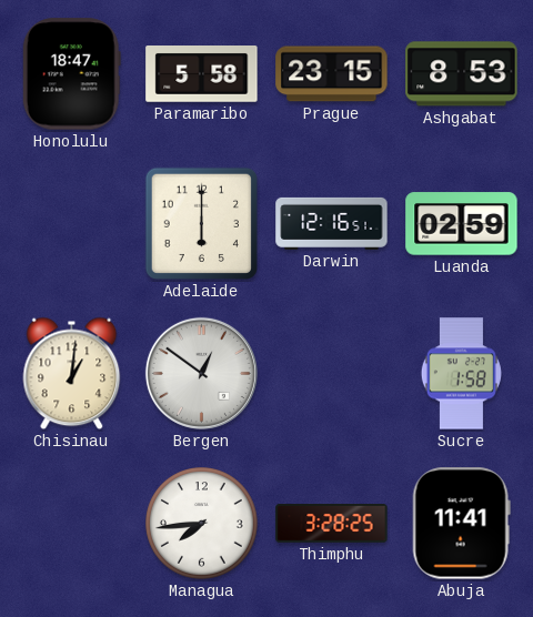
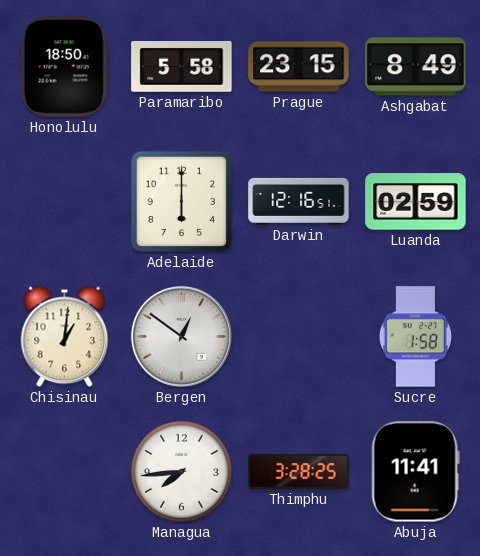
Honolulu: 18:47 -> 18:50
Ashgabat: 8:53 -> 8:49
